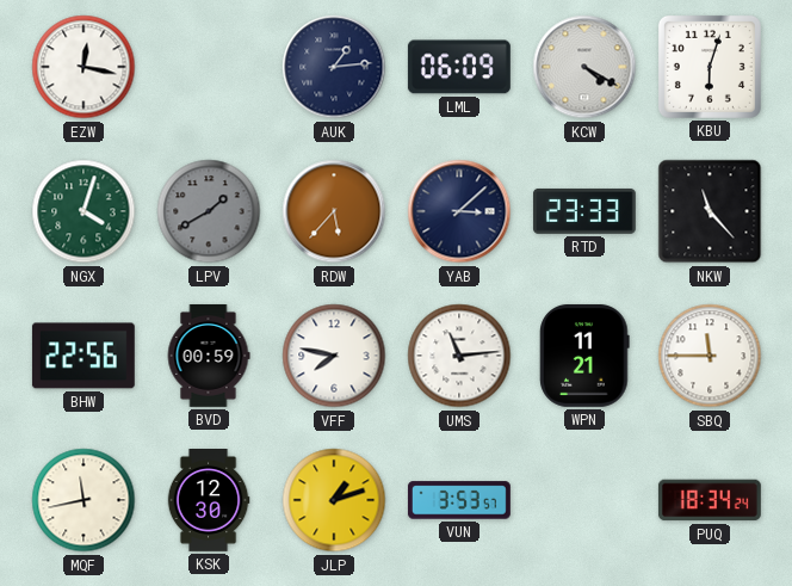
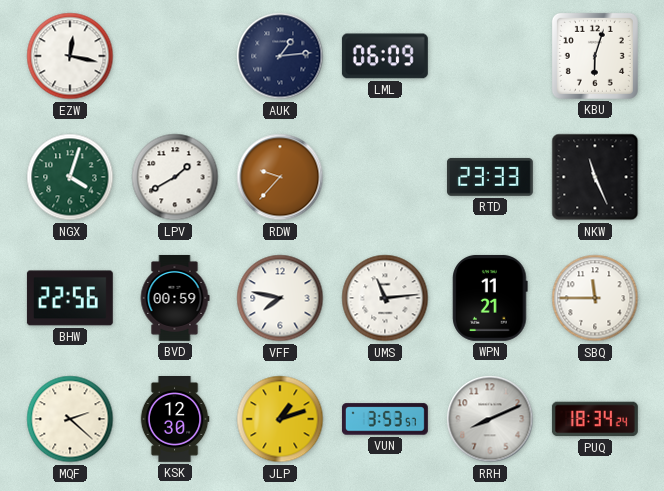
KCW: 4:20 -> none
LPV dial: grey -> white
RDW: 5:37 -> 9:37
YAB: 3:08 -> none
NKW: 11:23 -> 11:26
MQF: 11:43 -> 2:22
RRH: none -> 8:11
